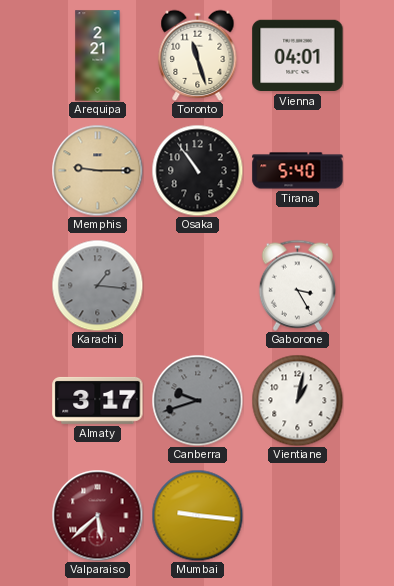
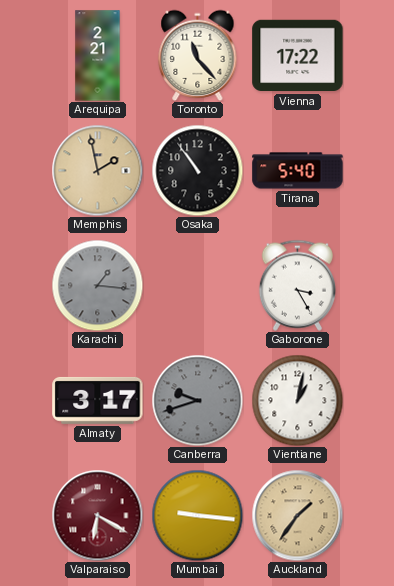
Toronto: 11:27 -> 11:23
Vienna: 04:01 -> 17:22
Memphis: 9:15 -> 1:58
Valparaiso: 5:38 -> 6:20
Auckland: none -> 1:36
